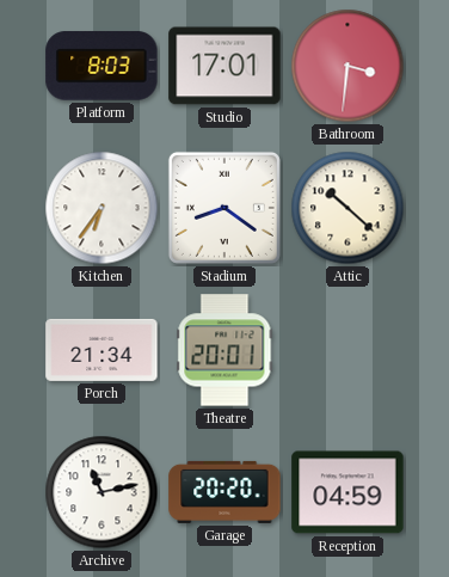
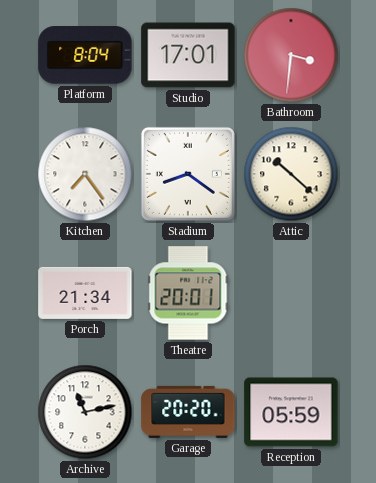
Platform: 8:03 -> 8:04
Kitchen: 6:36 -> 7:24
Reception: 04:59 -> 05:59
